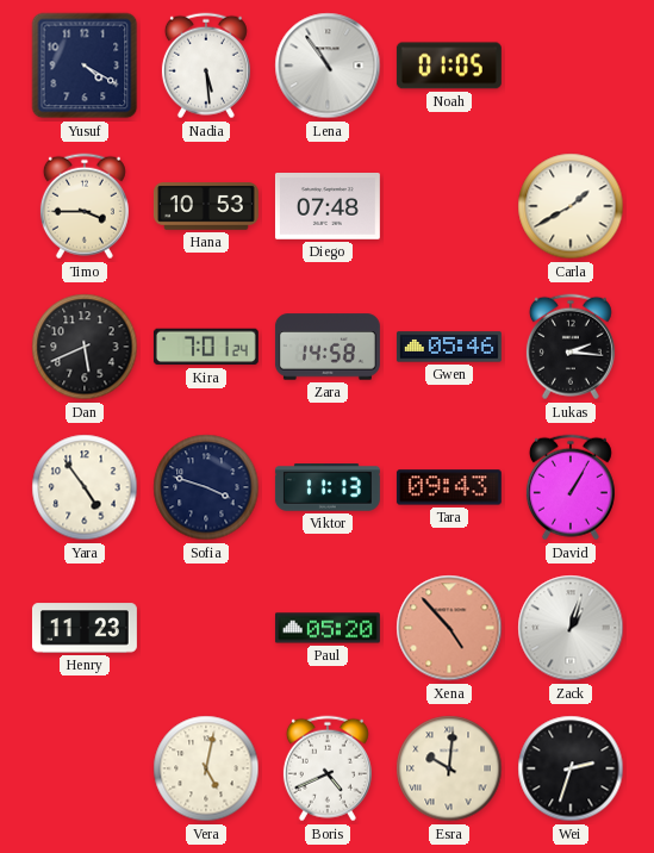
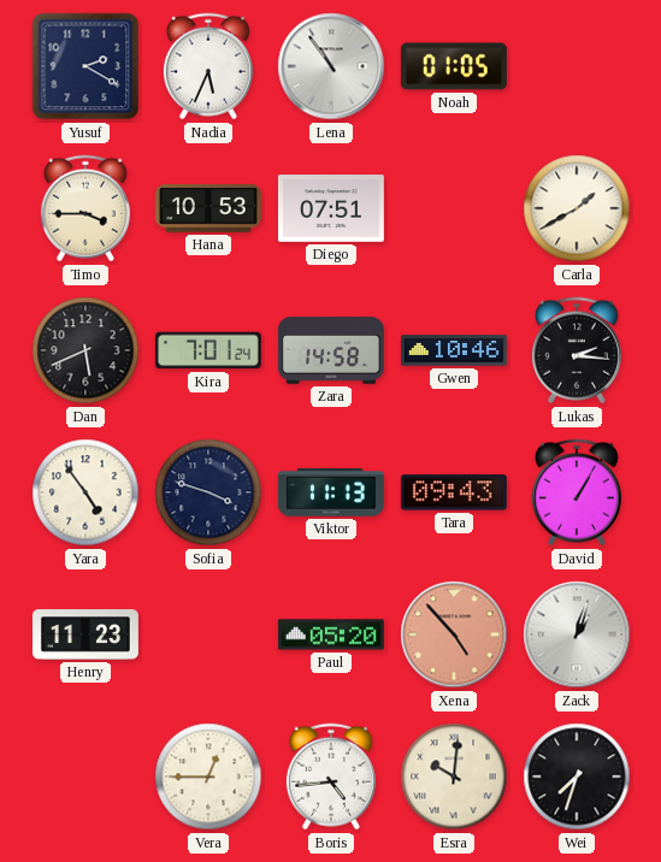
Yusuf: 4:20 -> 2:20
Nadia: 5:29 -> 5:34
Diego: 07:48 -> 07:51
Gwen: 05:46 -> 10:46
Vera: 5:02 -> 12:45
Boris: 4:41 -> 4:44
Wei: 2:33 -> 7:33
